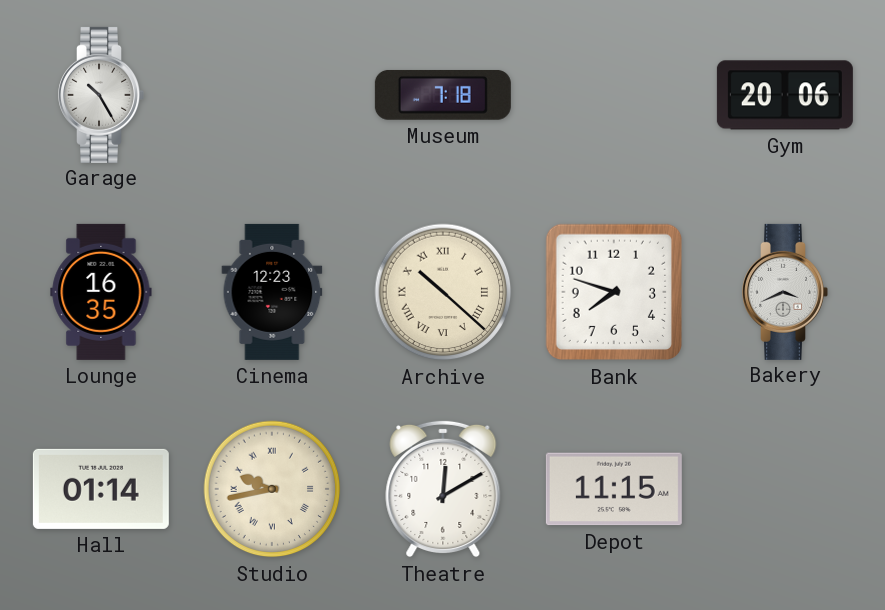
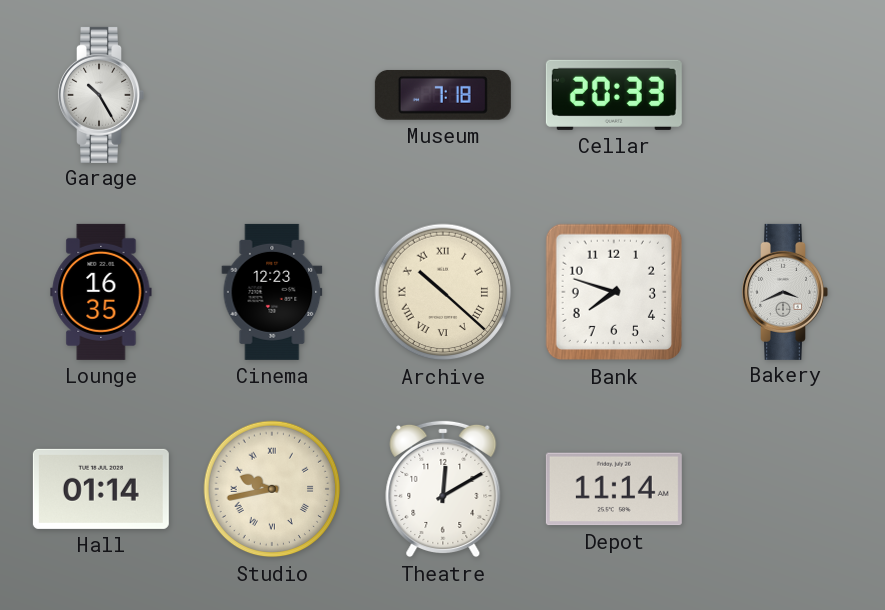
Cellar: none -> 20:33
Gym: 20:06 -> none
Depot: 11:15 -> 11:14
